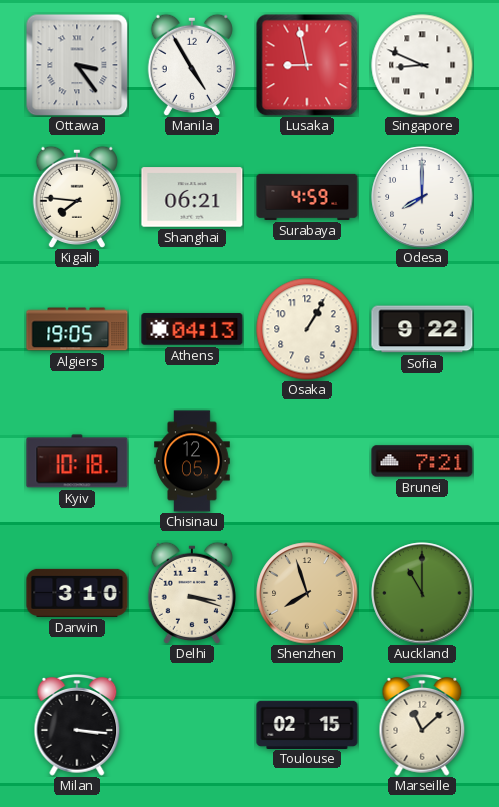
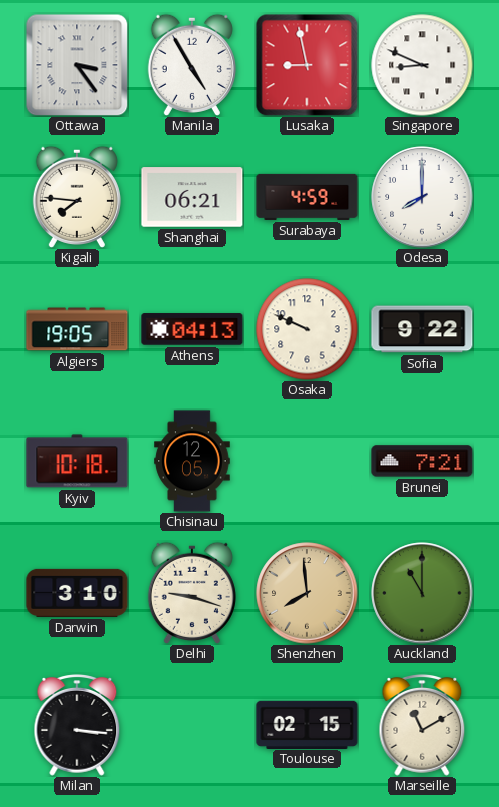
Osaka: 1:05 -> 9:49
Delhi: 3:18 -> 9:18
Shenzhen: 7:57 -> 7:59
Marseille: 11:08 -> 11:10
